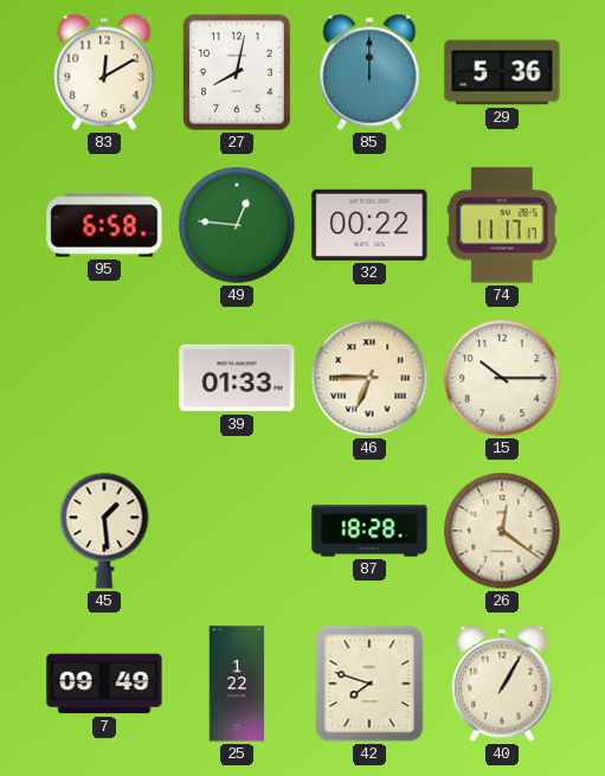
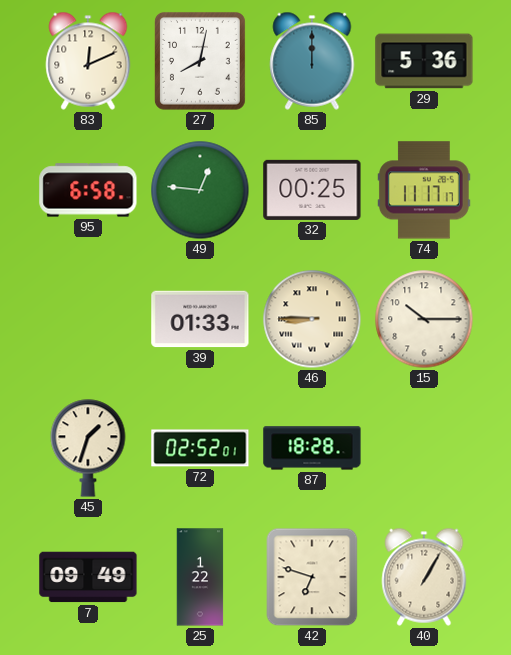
83: 12:10 -> 12:11
32: 00:22 -> 00:25
46: 6:45 -> 8:45
45: 1:29 -> 1:33
72: none -> 02:52
26: 12:21 -> none
42: 7:48 -> 6:48
